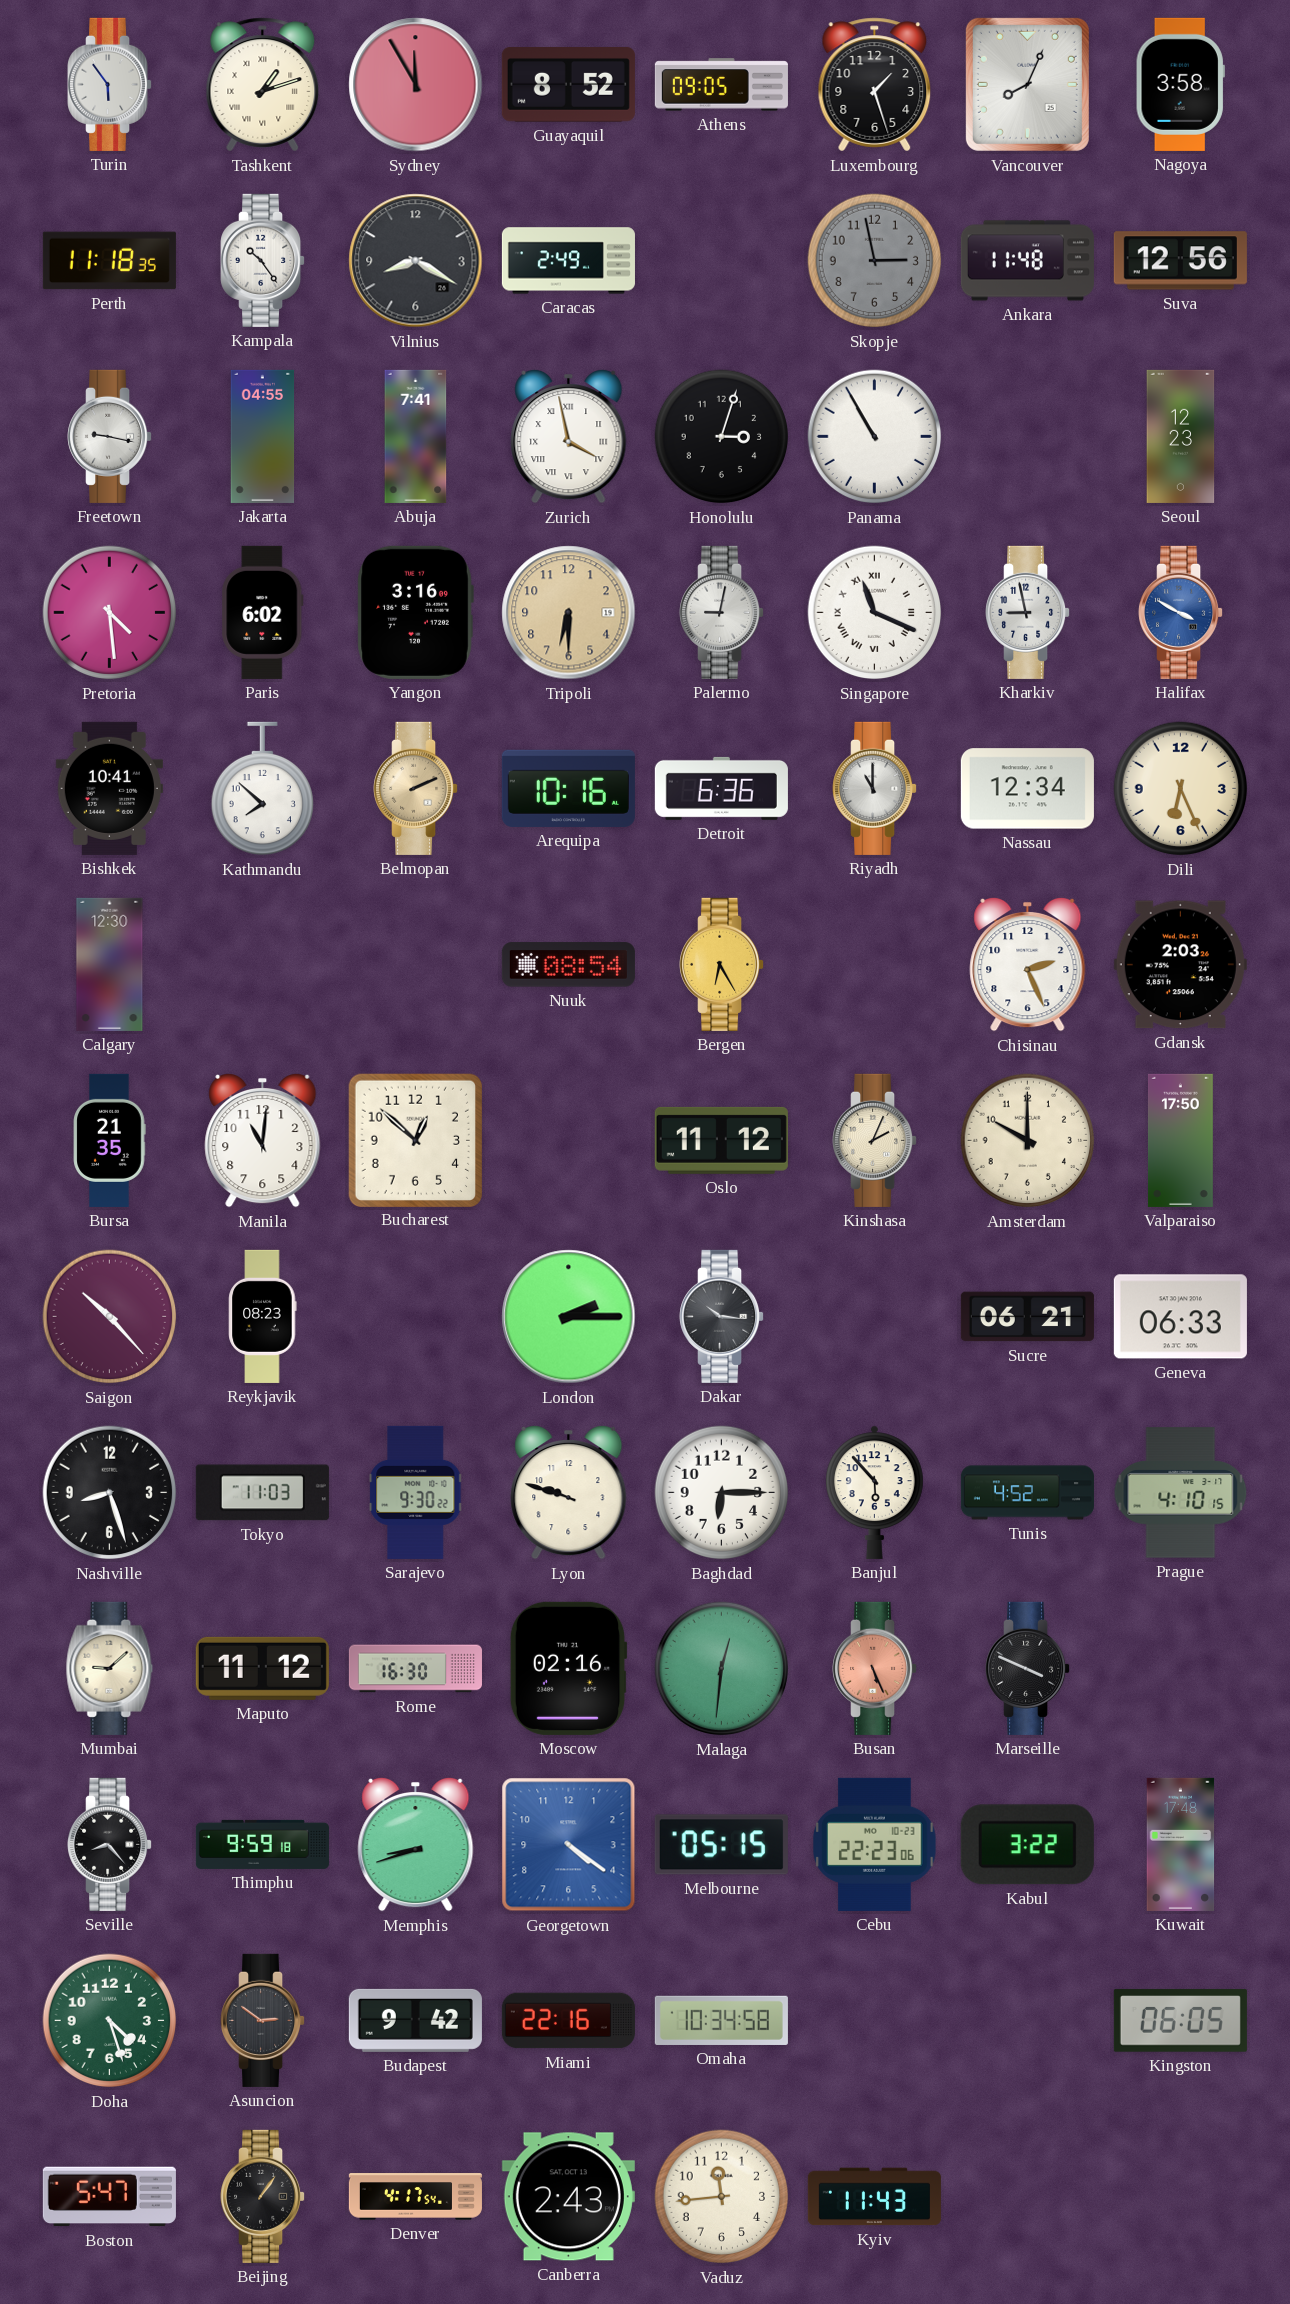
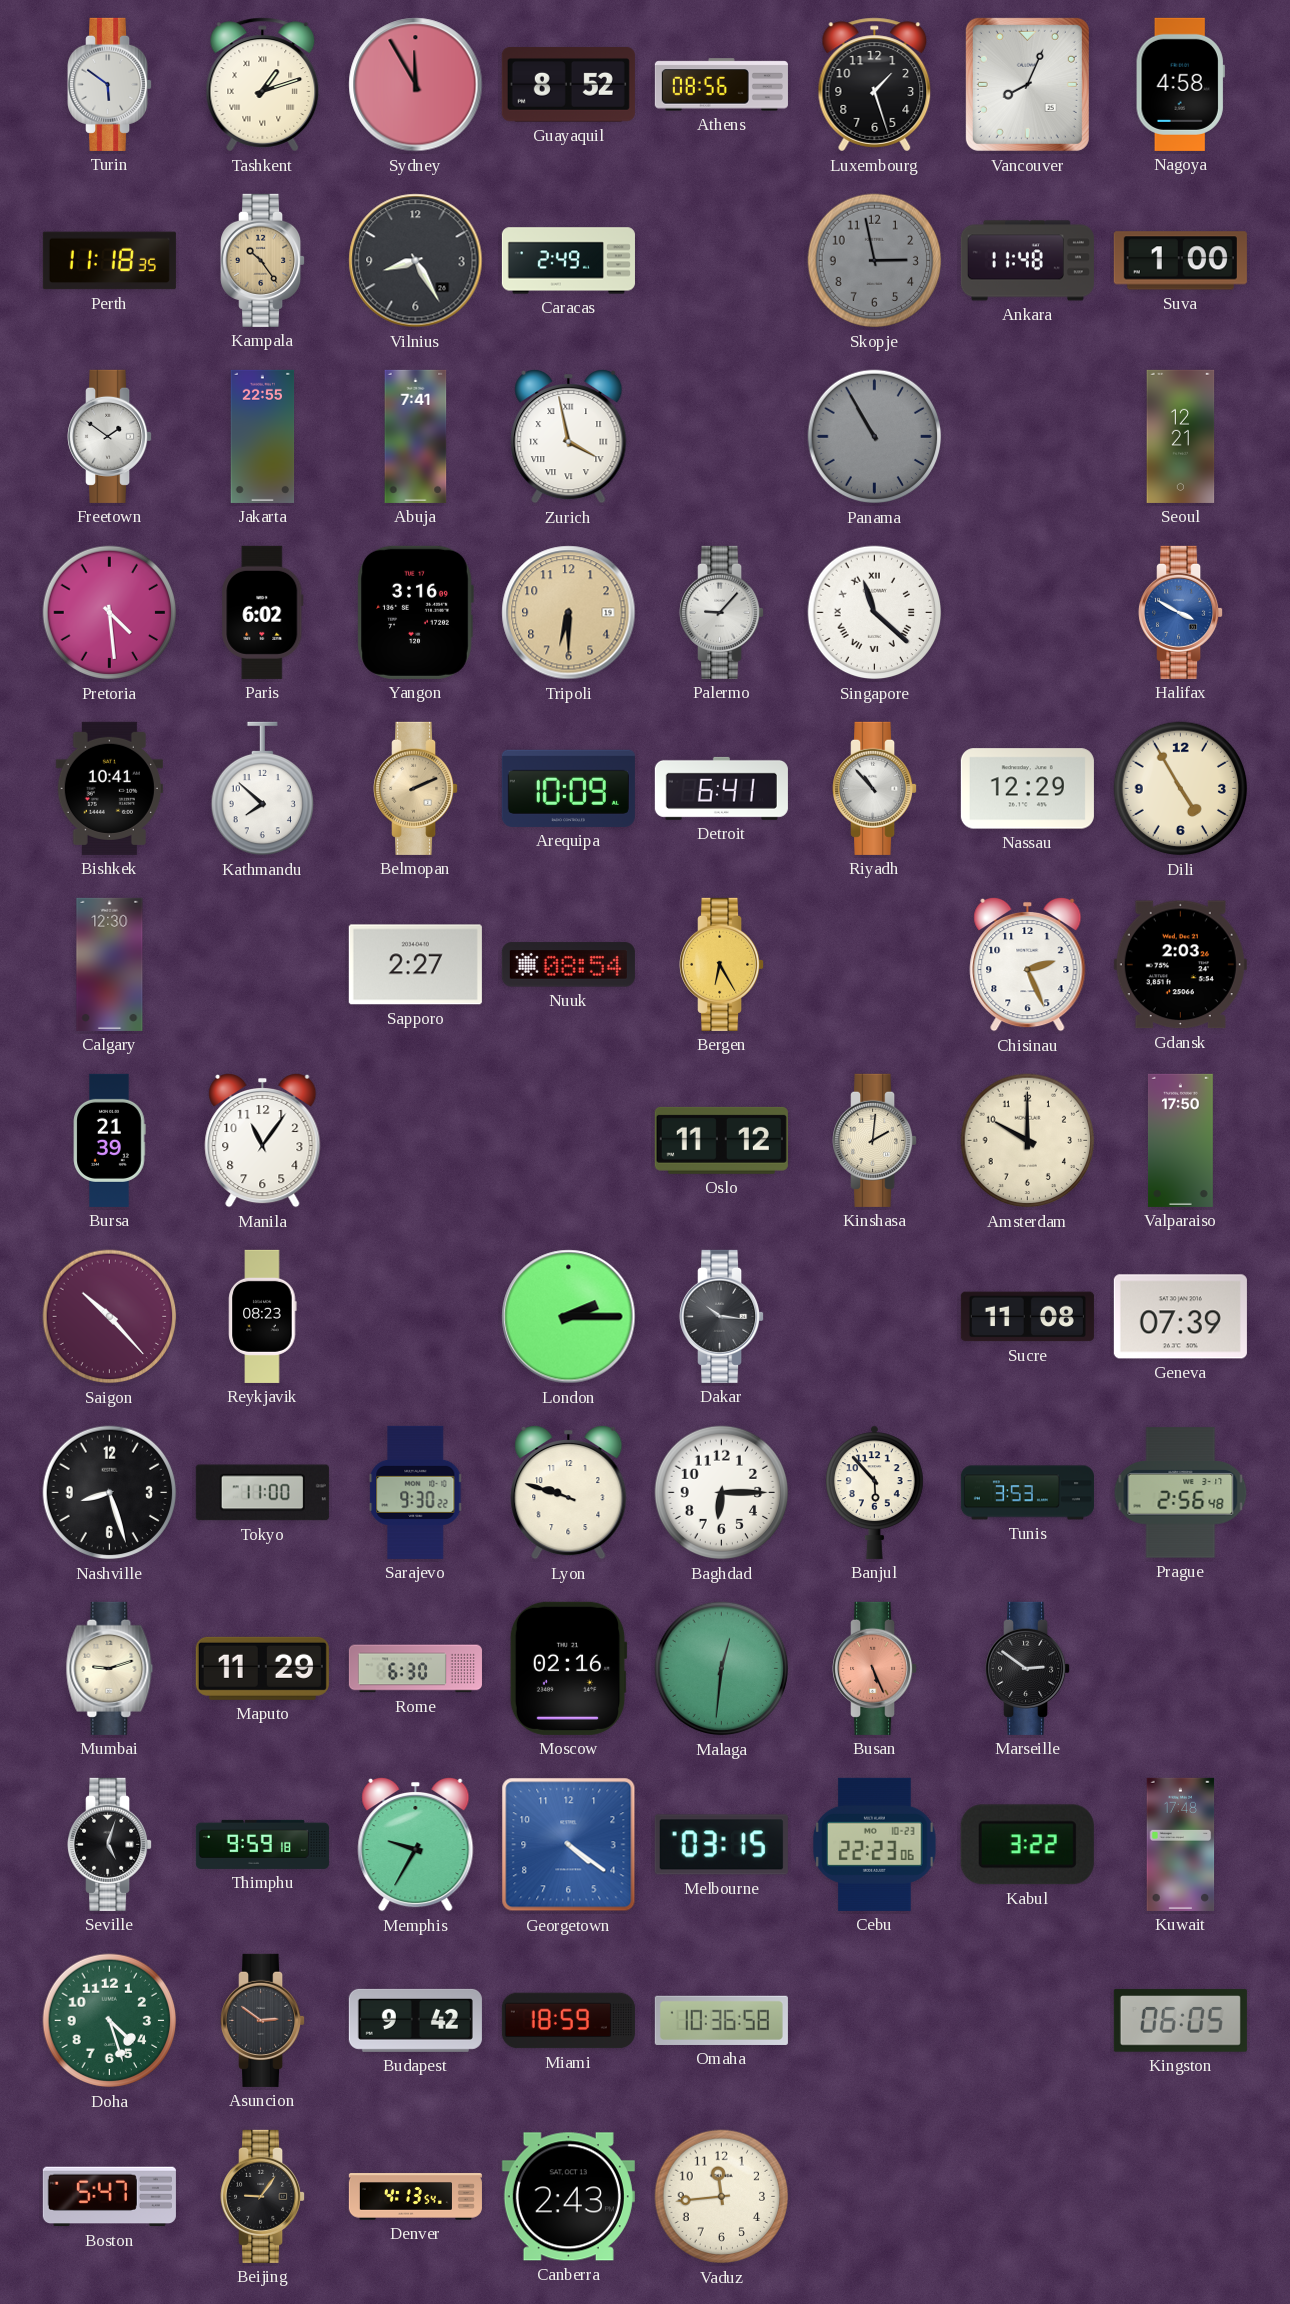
Turin: 5:54 -> 5:51
Athens: 09:05 -> 08:56
Nagoya: 3:58 -> 4:58
Kampala dial: white -> champagne
Vilnius: 8:20 -> 8:25
Suva: 12:56 -> 1:00
Freetown: 9:17 -> 1:51
Jakarta: 04:55 -> 22:55
Honolulu: 3:03 -> none
Panama dial: white -> grey
Seoul: 12:23 -> 12:21
Palermo: 9:02 -> 9:07
Singapore: 11:19 -> 11:22
Kharkiv: 8:58 -> none
Arequipa: 10:16 -> 10:09
Detroit: 6:36 -> 6:41
Riyadh: 11:00 -> 10:53
Nassau: 12:34 -> 12:29
Dili: 6:26 -> 4:55
Sapporo: none -> 2:27
Bursa: 21:35 -> 21:39
Manila: 11:01 -> 11:06
Bucharest: 12:52 -> none
Kinshasa: 2:04 -> 2:01
Sucre: 06:21 -> 11:08
Geneva: 06:33 -> 07:39
Tokyo: 11:03 -> 11:00
Tunis: 4:52 -> 3:53
Prague: 4:10 -> 2:56
Mumbai: 9:08 -> 9:12
Maputo: 11:12 -> 11:29
Rome: 16:30 -> 6:30
Marseille: 3:49 -> 2:51
Seville: 8:23 -> 5:03
Memphis: 8:42 -> 9:35
Melbourne: 05:15 -> 03:15
Miami: 22:16 -> 18:59
Omaha: 10:34 -> 10:36
Beijing: 1:06 -> 9:06
Denver: 4:17 -> 4:13
Kyiv: 11:43 -> none
